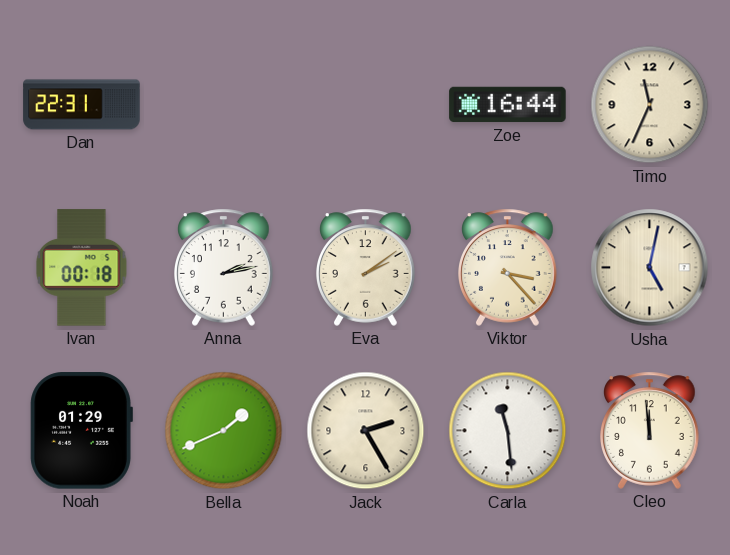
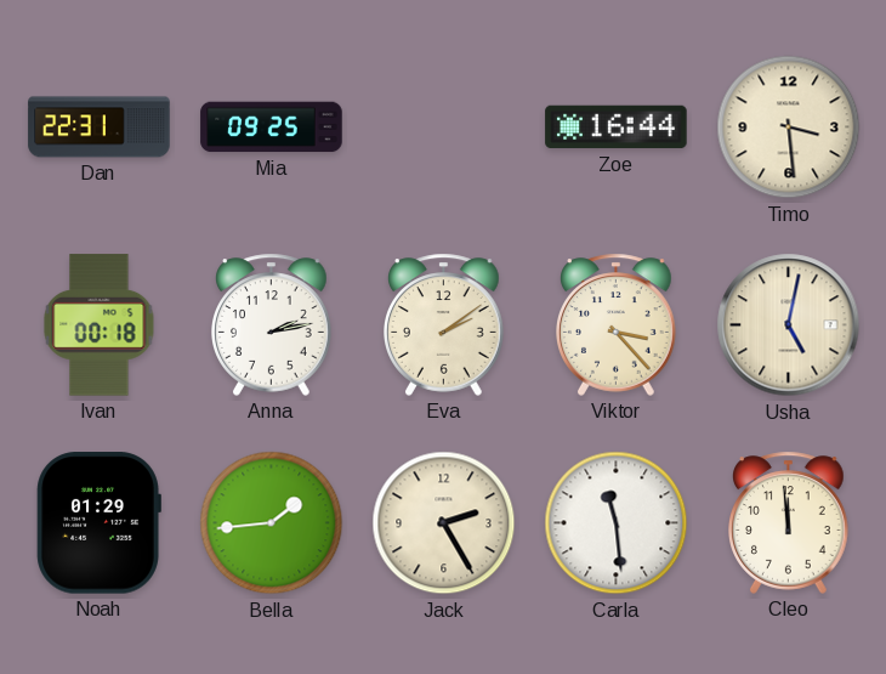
Mia: none -> 09:25
Timo: 11:34 -> 3:29
Bella: 1:41 -> 1:44
